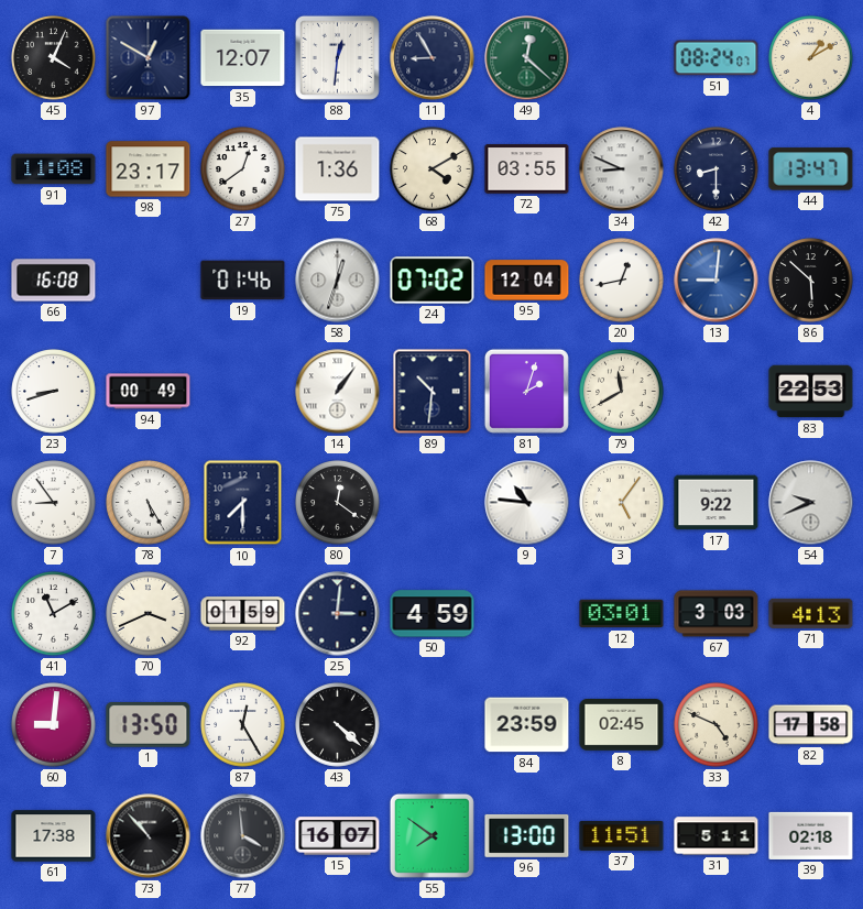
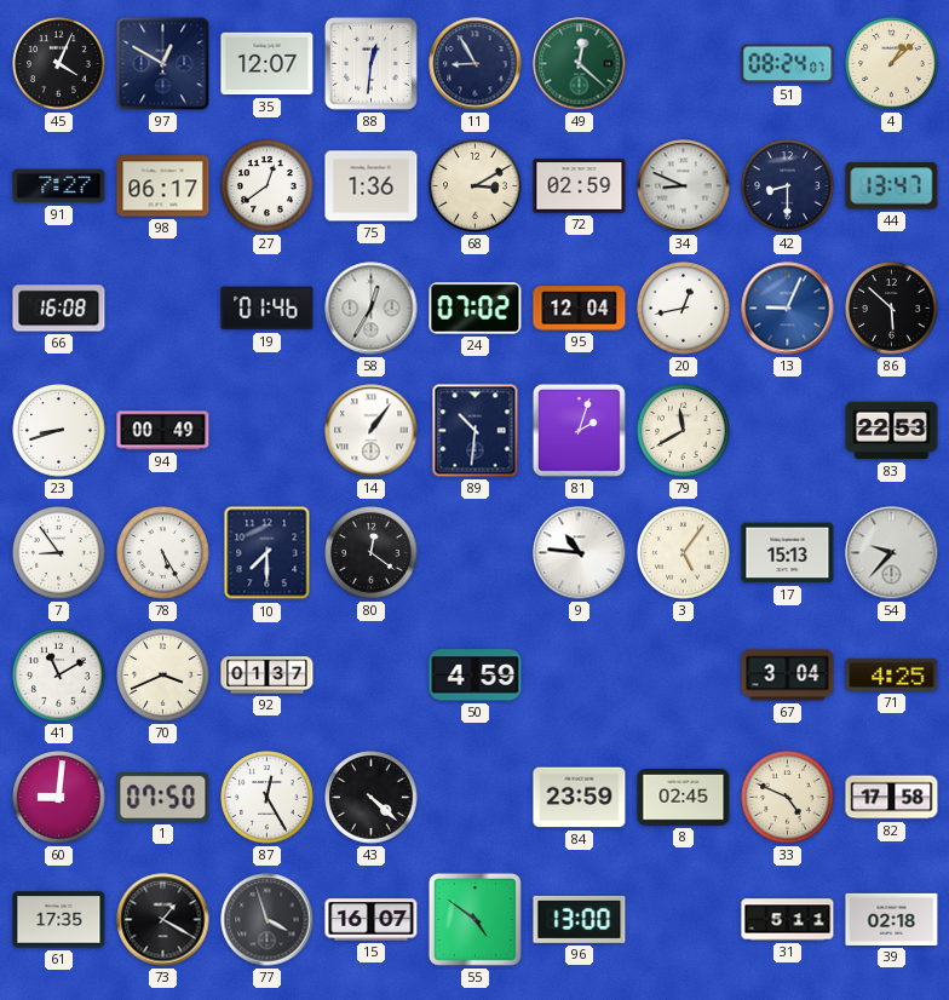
4: 1:10 -> 1:08
91: 11:08 -> 7:27
98: 23:17 -> 06:17
68: 4:10 -> 3:10
72: 03:55 -> 02:59
58: 12:33 -> 12:35
13: 9:01 -> 9:04
17: 9:22 -> 15:13
54: 9:41 -> 9:37
92: 01:59 -> 01:37
25: 3:01 -> none
12: 03:01 -> none
67: 3:03 -> 3:04
71: 4:13 -> 4:25
1: 13:50 -> 07:50
61: 17:38 -> 17:35
73: 10:53 -> 1:20
77: 3:59 -> 3:57
55: 7:51 -> 4:51
37: 11:51 -> none
